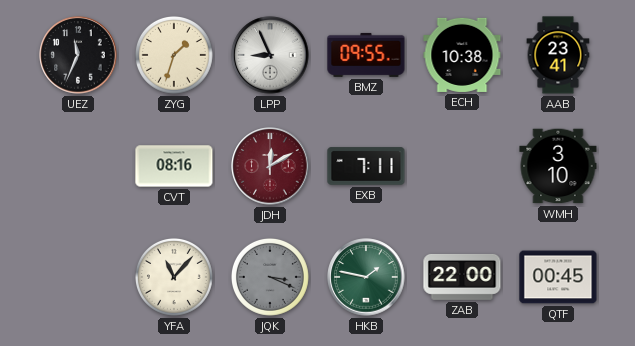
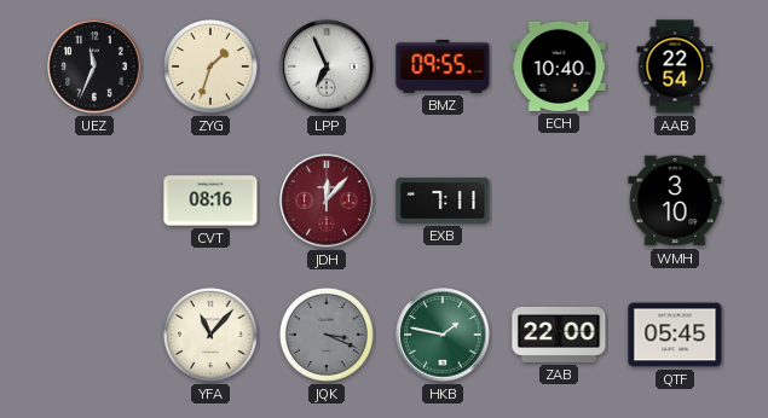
LPP: 8:56 -> 6:56
ECH: 10:38 -> 10:40
AAB: 23:41 -> 22:54
JDH: 12:10 -> 12:07
QTF: 00:45 -> 05:45
